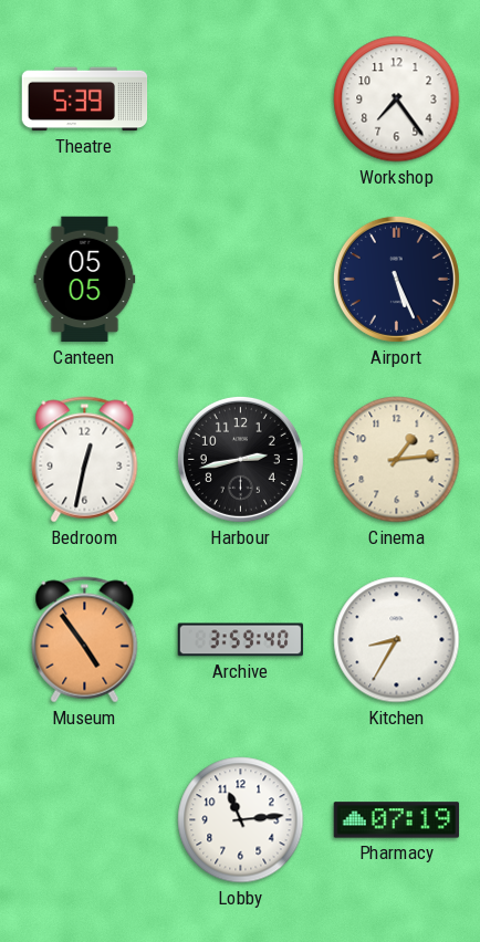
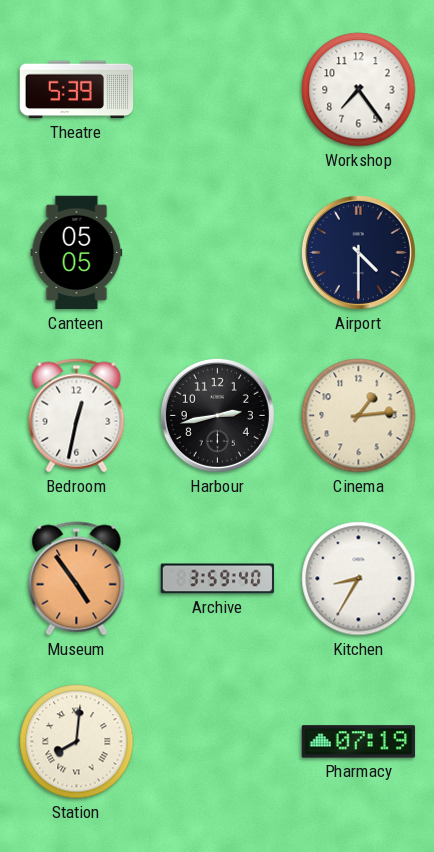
Airport: 5:26 -> 4:30
Station: none -> 8:01
Lobby: 11:14 -> none
